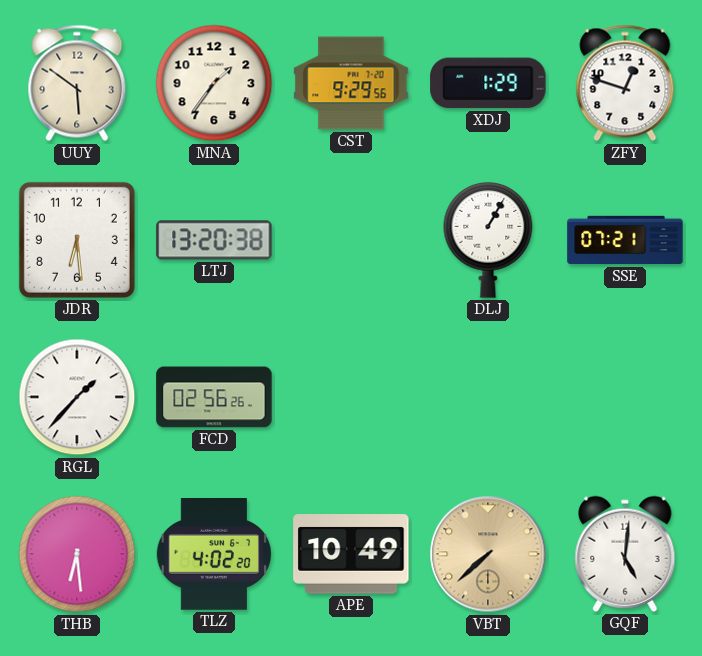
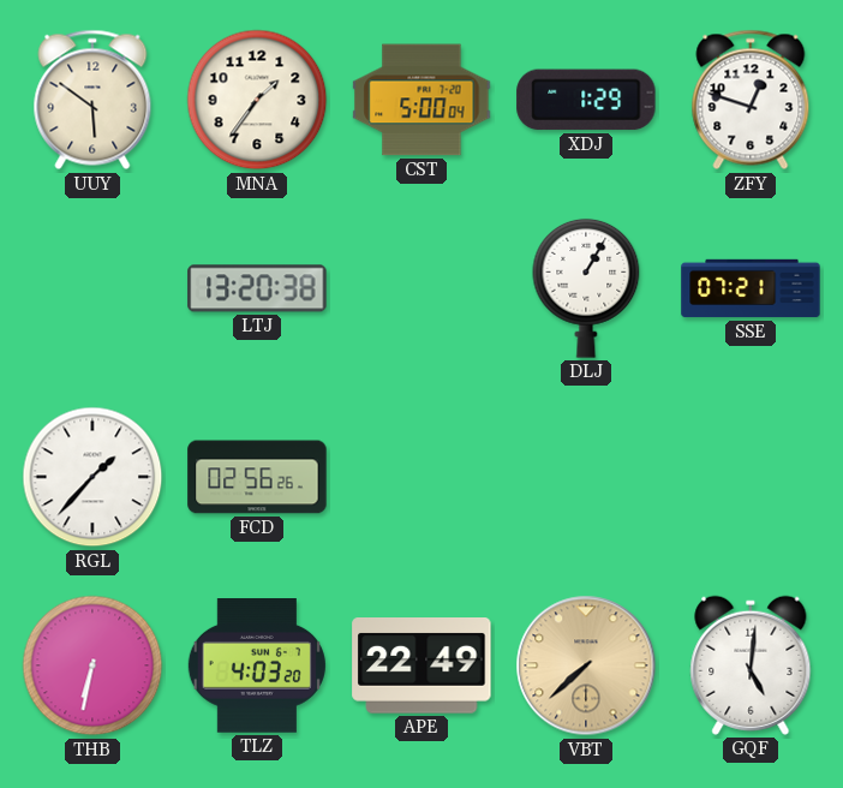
CST: 9:29 -> 5:00
JDR: 6:29 -> none
THB: 6:29 -> 6:32
TLZ: 4:02 -> 4:03
APE: 10:49 -> 22:49
